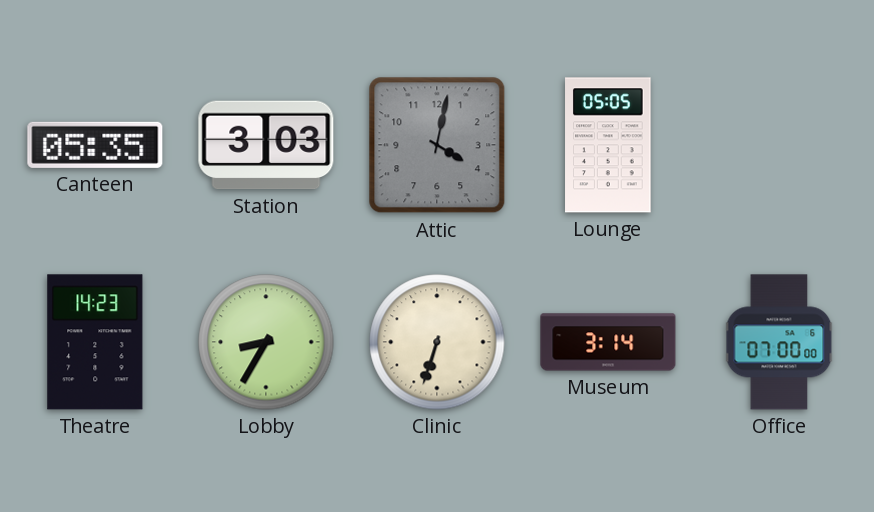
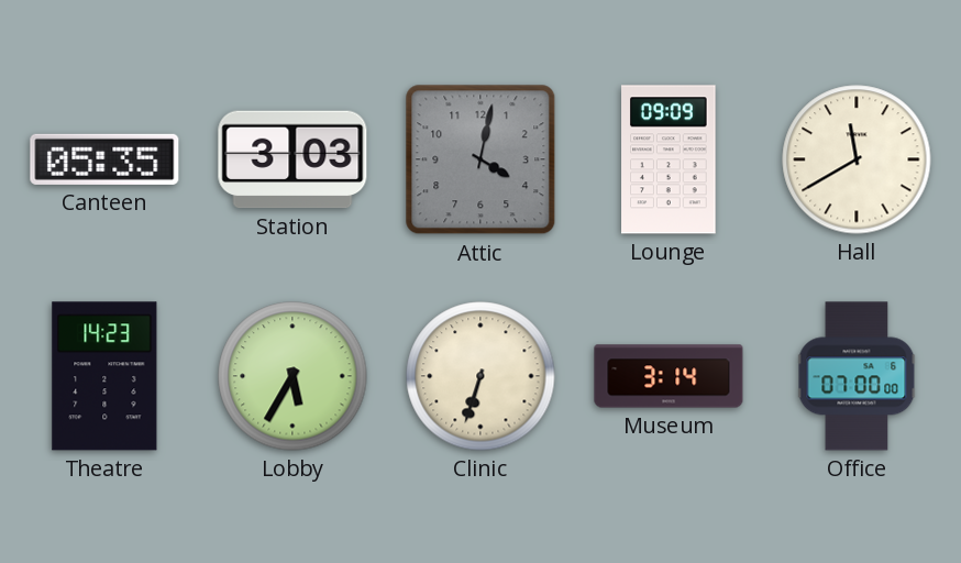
Lounge: 05:05 -> 09:09
Hall: none -> 11:40
Lobby: 8:35 -> 5:35
